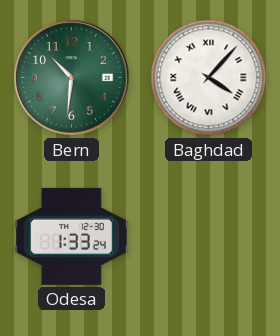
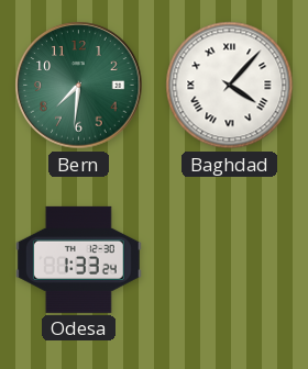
Bern: 10:31 -> 7:31
